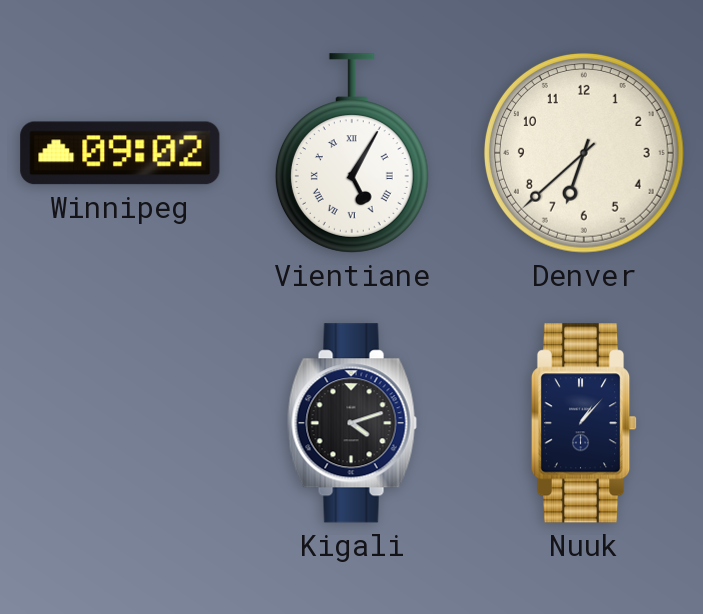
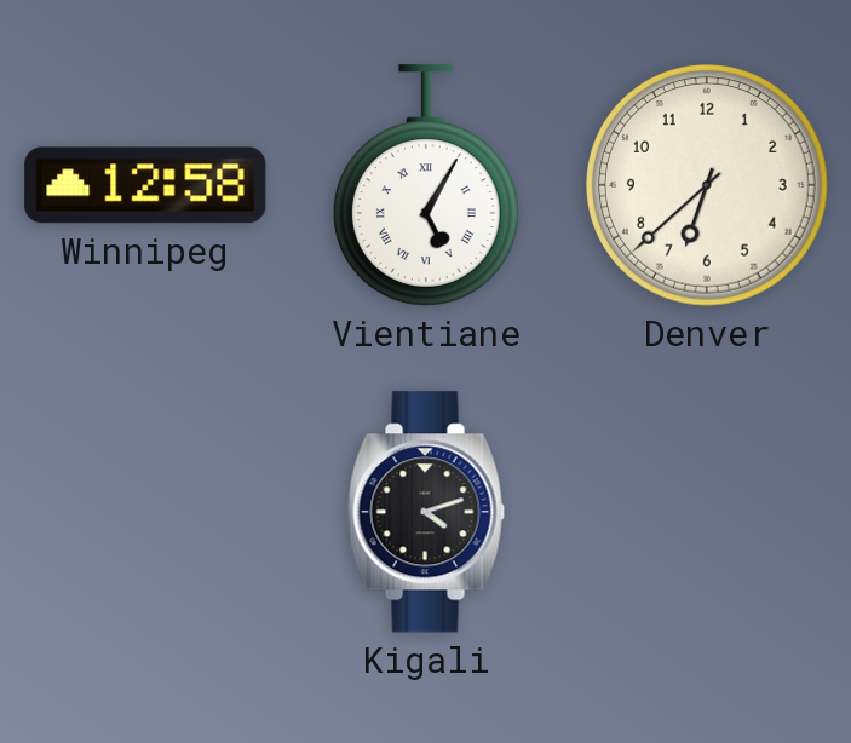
Winnipeg: 09:02 -> 12:58
Nuuk: 1:07 -> none
